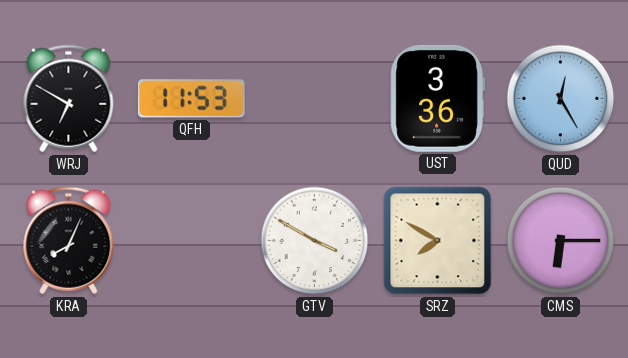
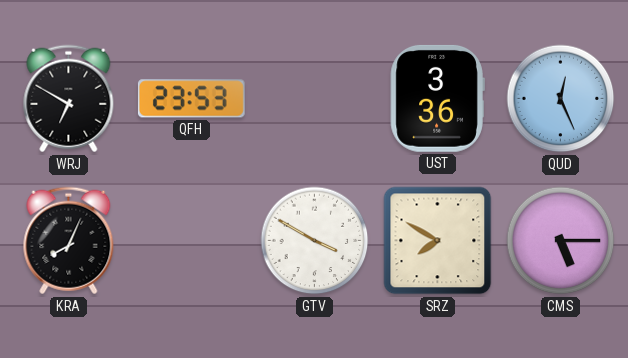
QFH: 11:53 -> 23:53
QUD: 12:25 -> 12:26
CMS: 6:15 -> 5:15
